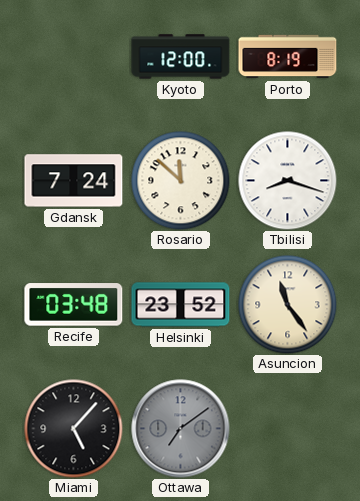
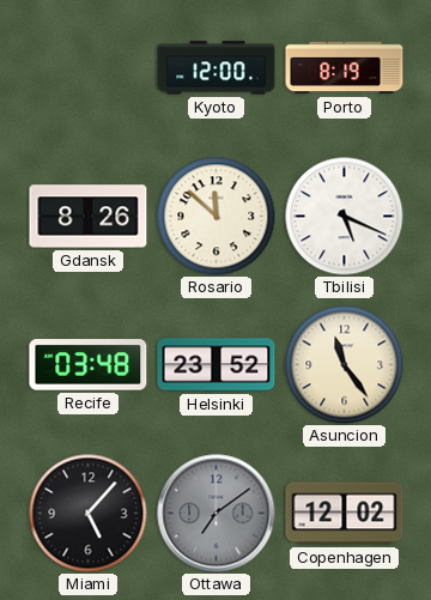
Gdansk: 7:24 -> 8:26
Tbilisi: 8:18 -> 5:19
Copenhagen: none -> 12:02
